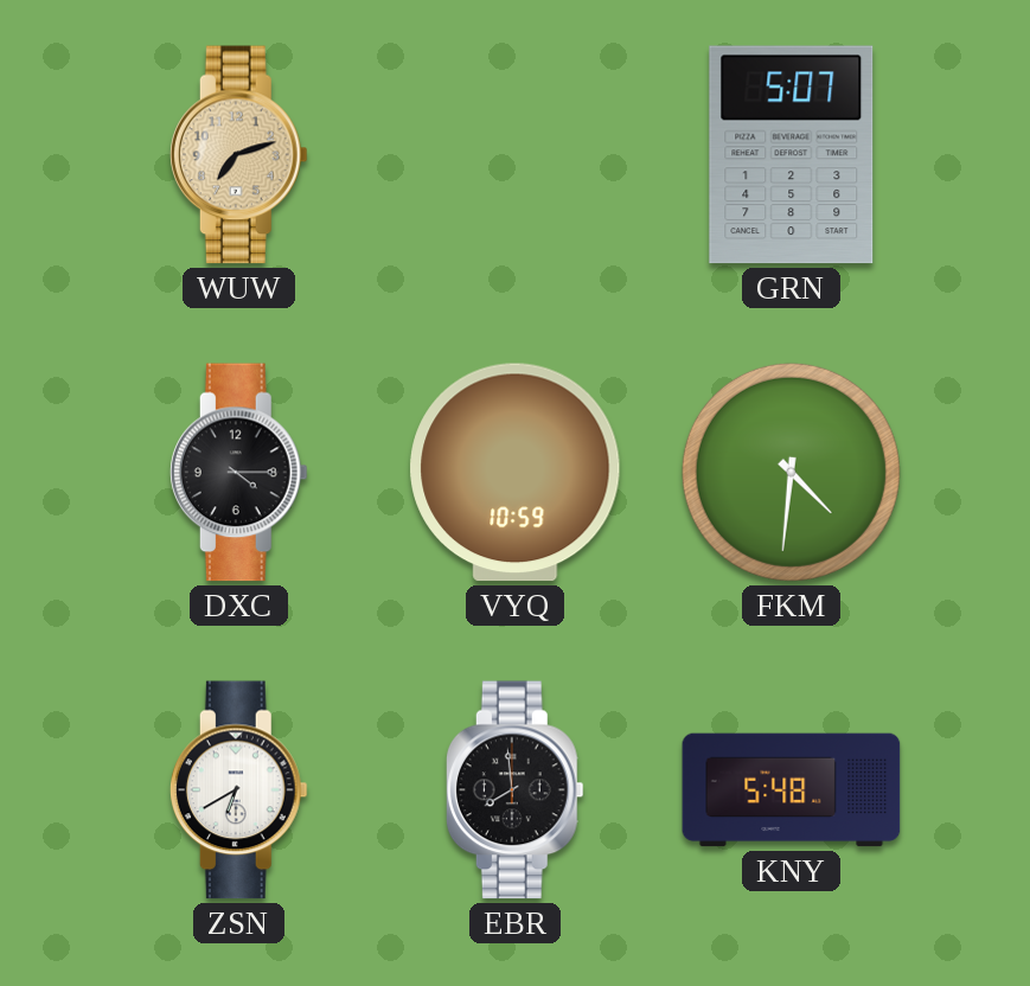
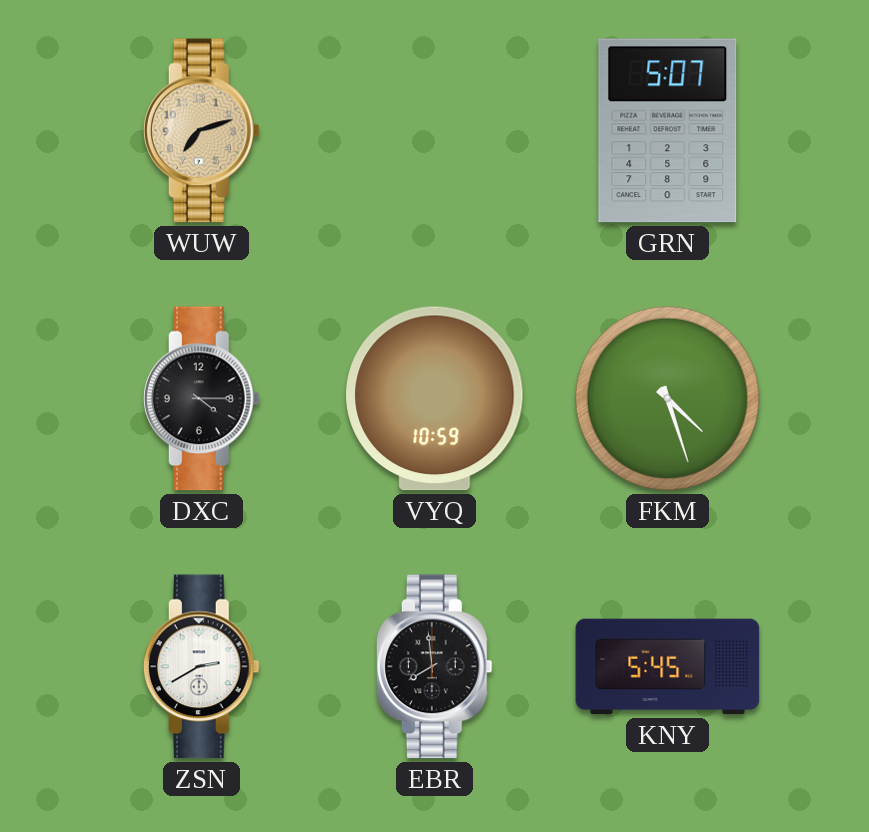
FKM: 4:31 -> 4:27
ZSN: 6:40 -> 2:40
KNY: 5:48 -> 5:45
